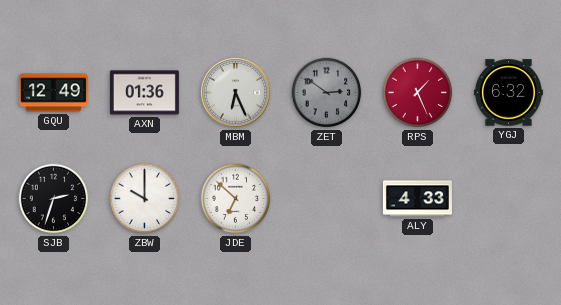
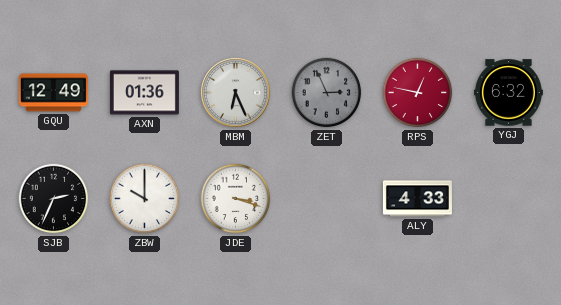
ZET: 2:51 -> 2:56
RPS: 1:26 -> 12:47
SJB: 2:33 -> 2:34
JDE: 6:52 -> 3:18
